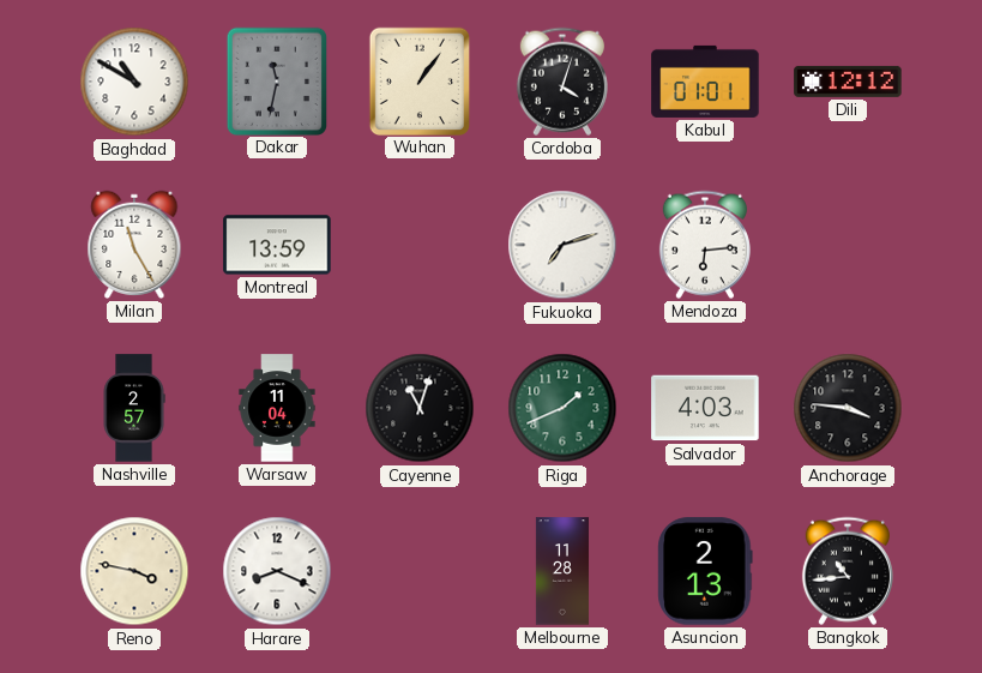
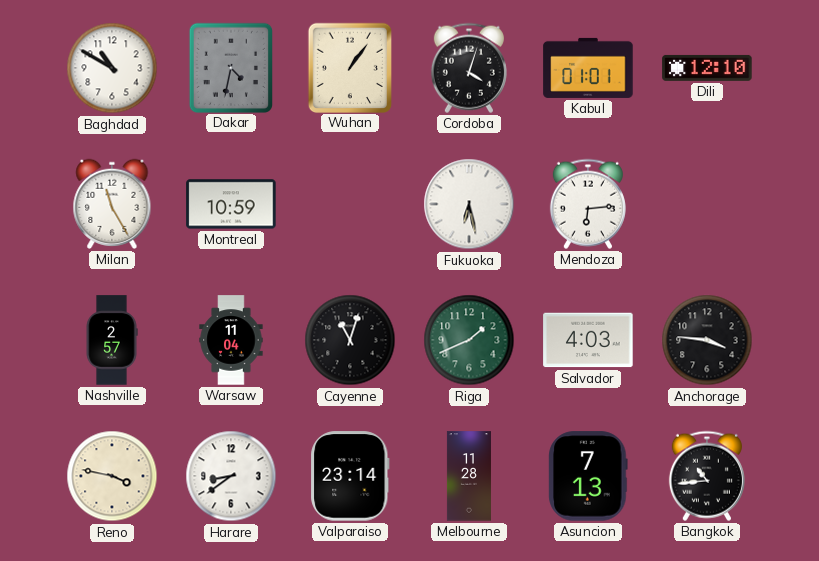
Dakar: 11:32 -> 4:32
Dili: 12:12 -> 12:10
Montreal: 13:59 -> 10:59
Fukuoka: 7:12 -> 6:28
Harare: 8:19 -> 8:39
Valparaiso: none -> 23:14
Asuncion: 2:13 -> 7:13
